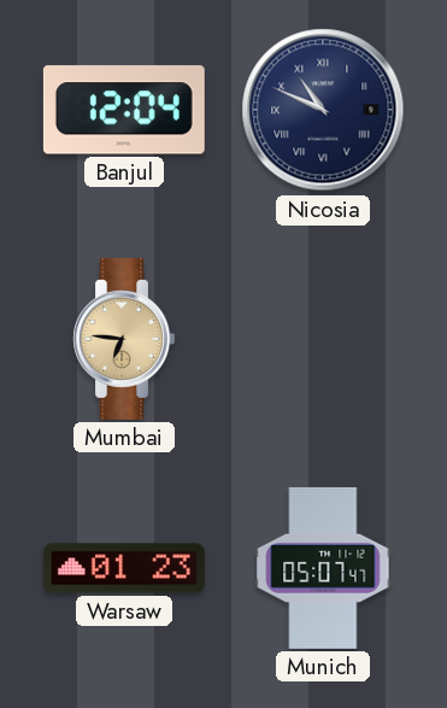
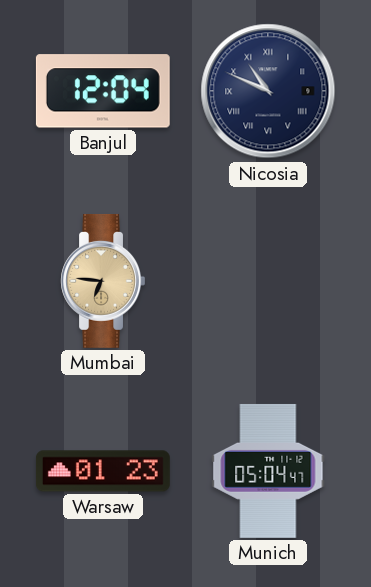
Munich: 05:07 -> 05:04
